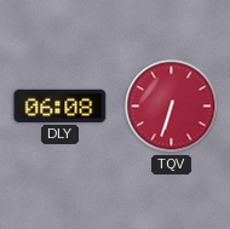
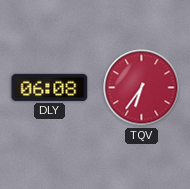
TQV: 6:33 -> 6:36
